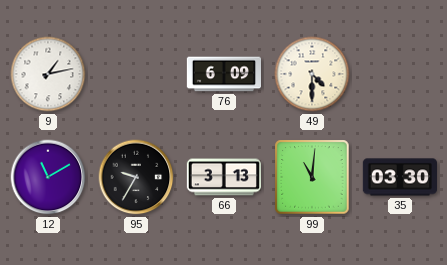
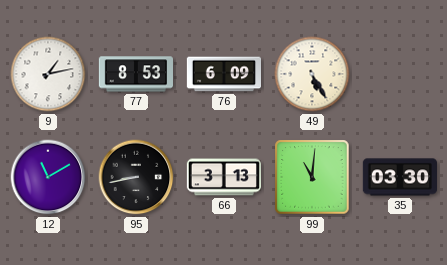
77: none -> 8:53
49: 4:30 -> 5:25
95: 9:35 -> 8:43
